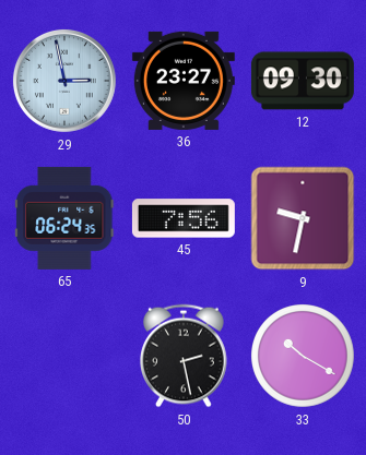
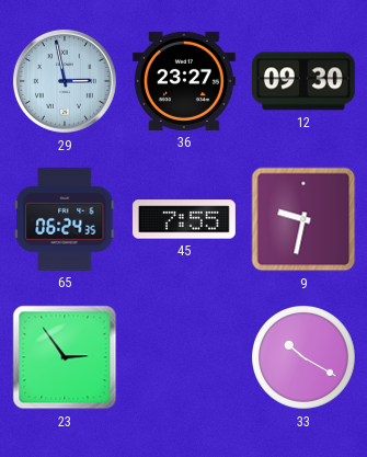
45: 7:56 -> 7:55
23: none -> 2:54
50: 2:28 -> none
